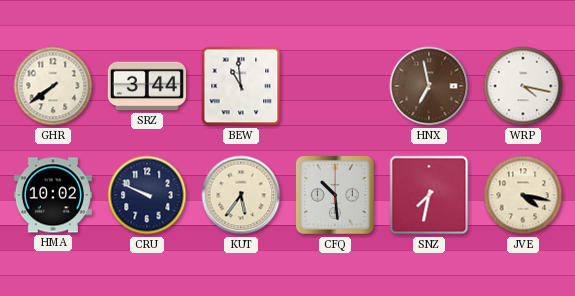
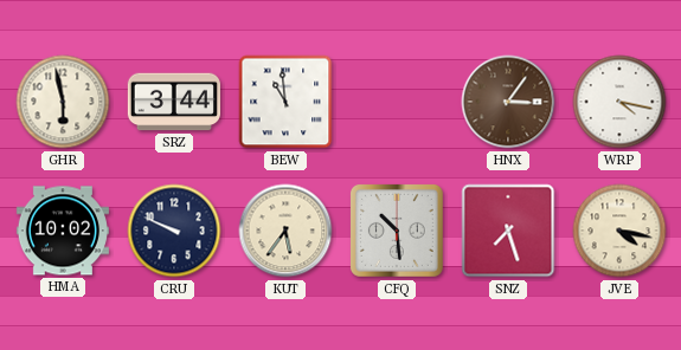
GHR: 7:39 -> 5:58
HNX: 6:58 -> 3:06
SNZ: 7:32 -> 7:27
